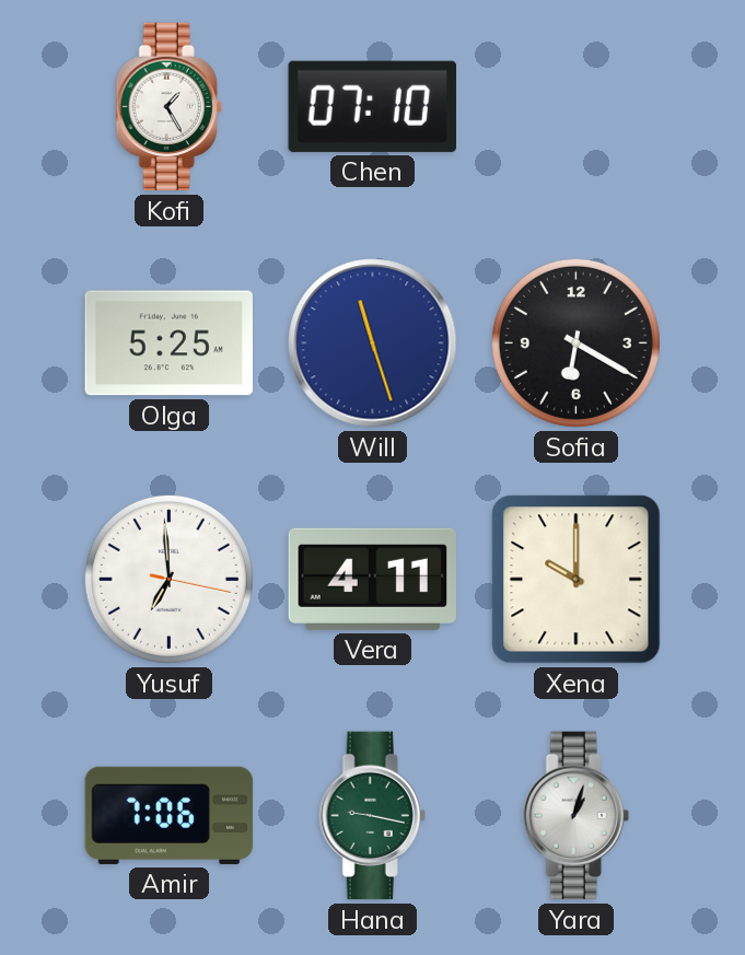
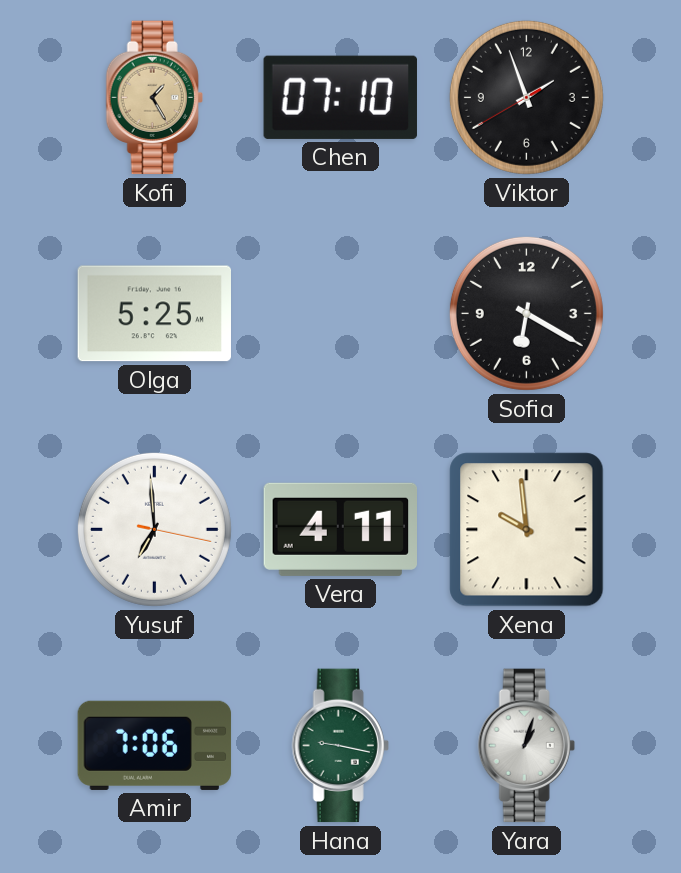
Kofi dial: white -> champagne
Viktor: none -> 1:56
Will: 11:27 -> none
Xena: 10:00 -> 9:59
